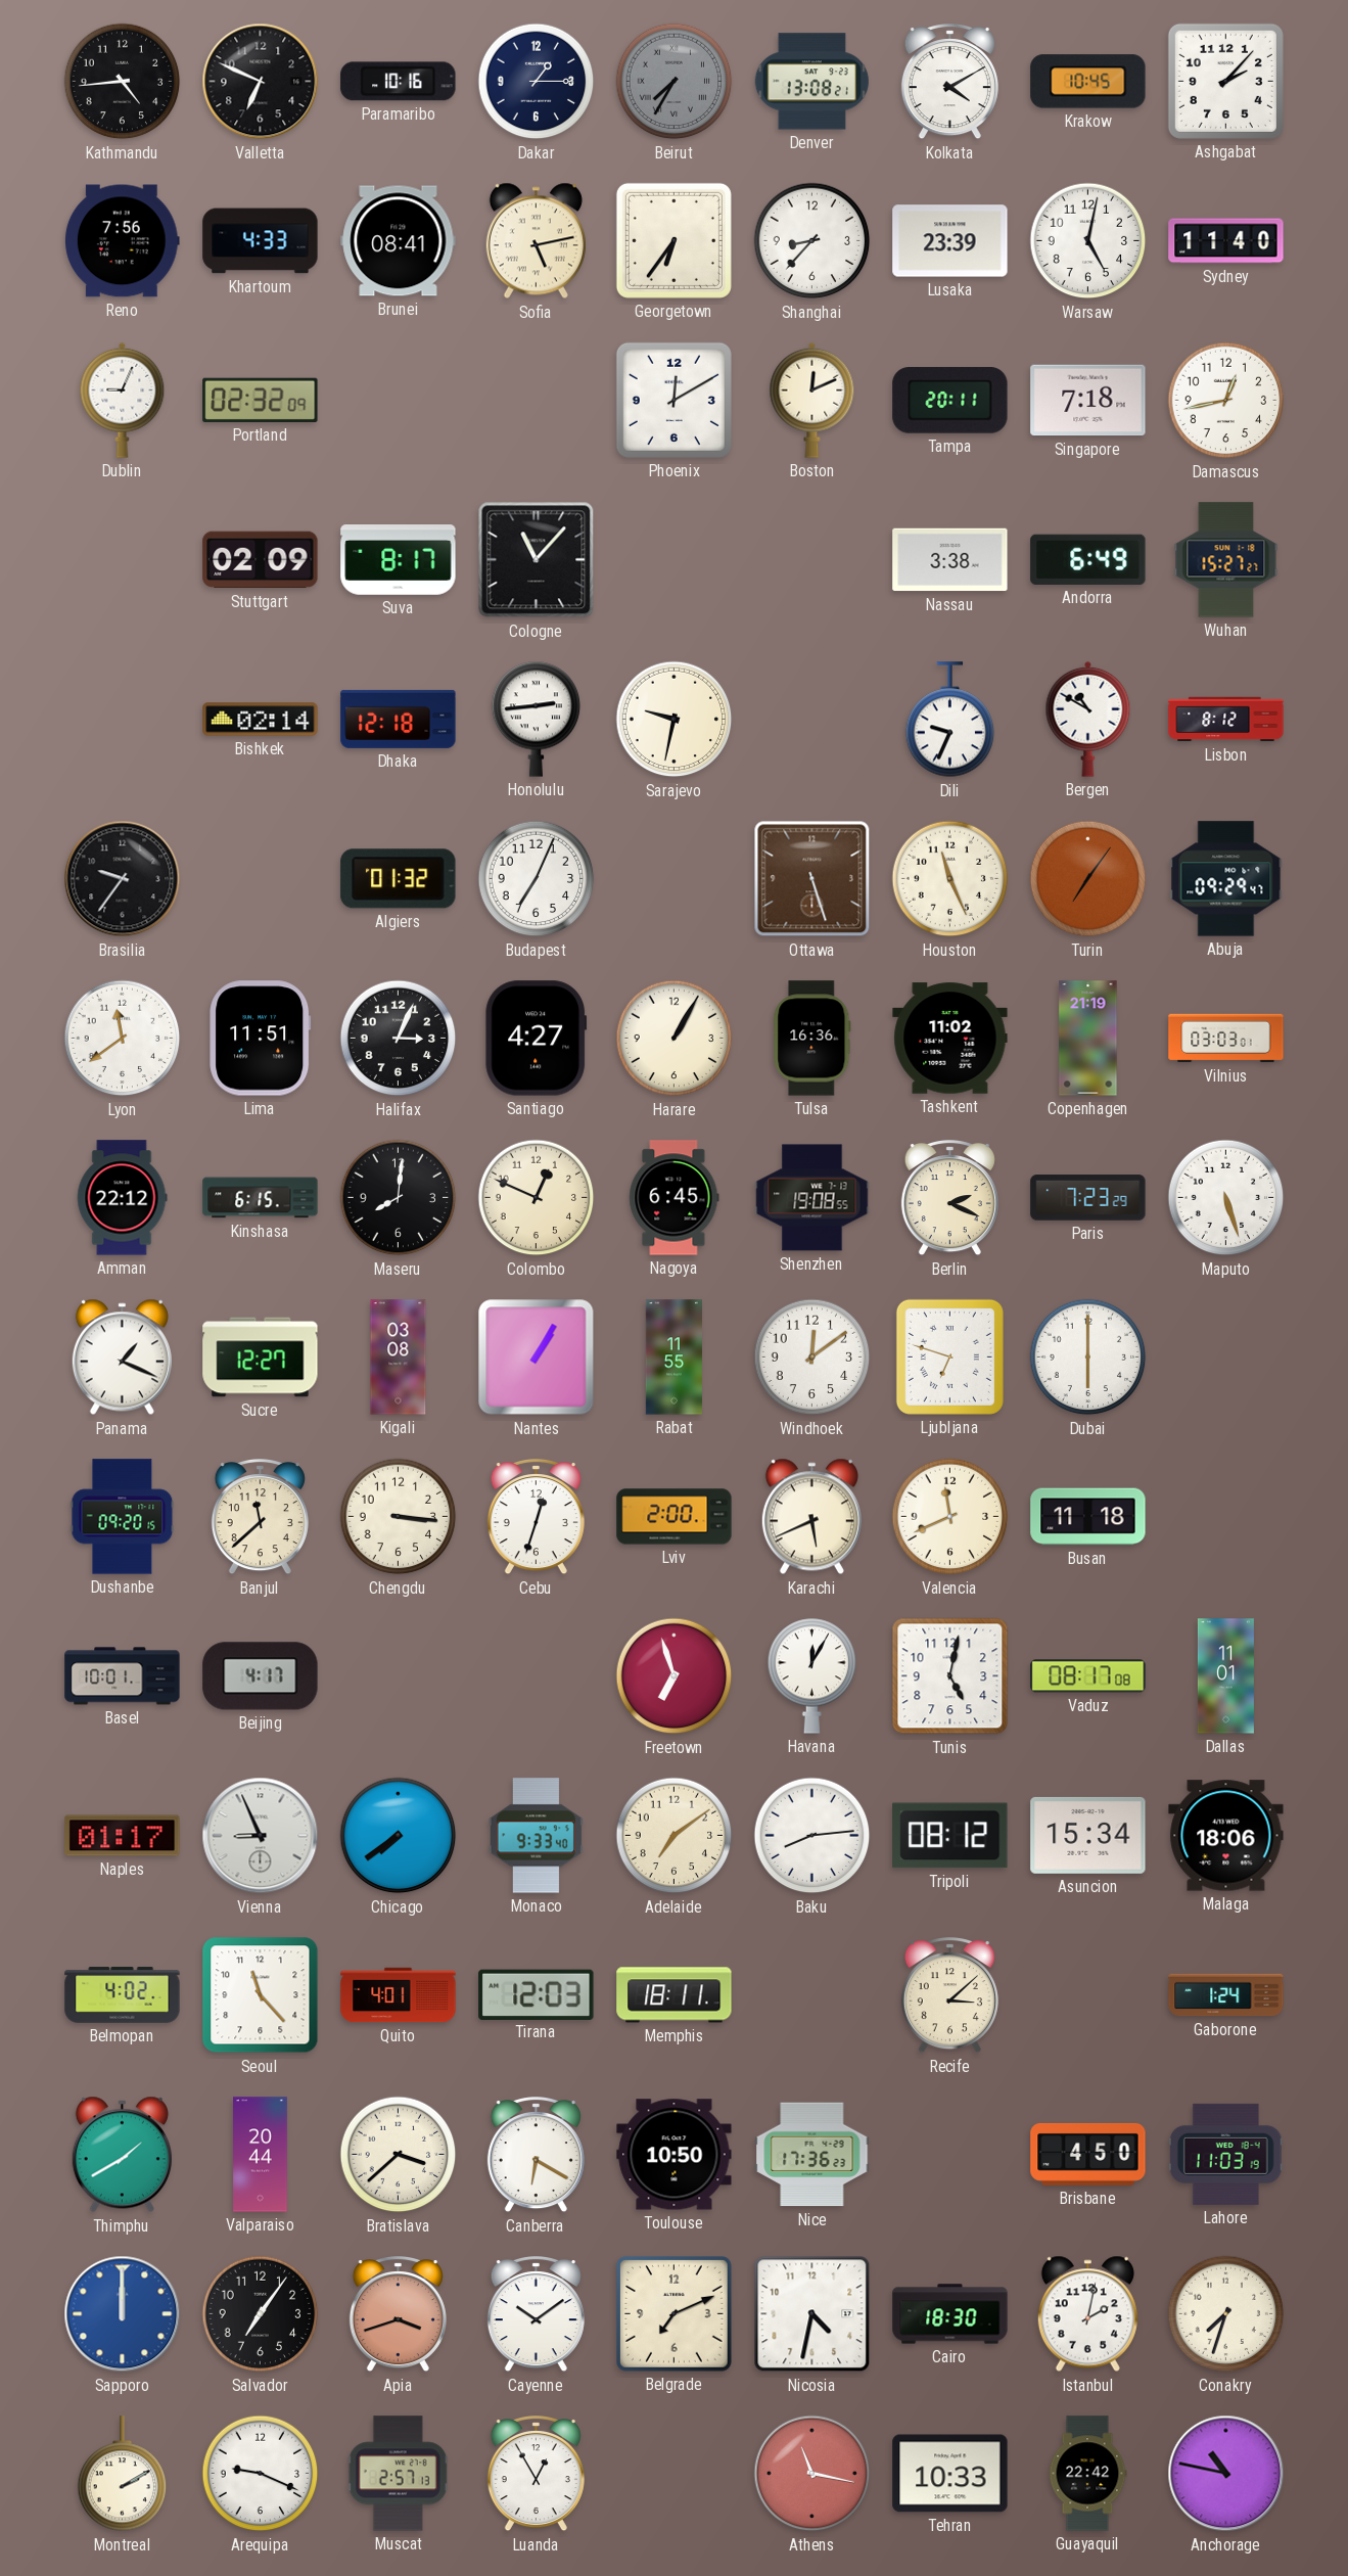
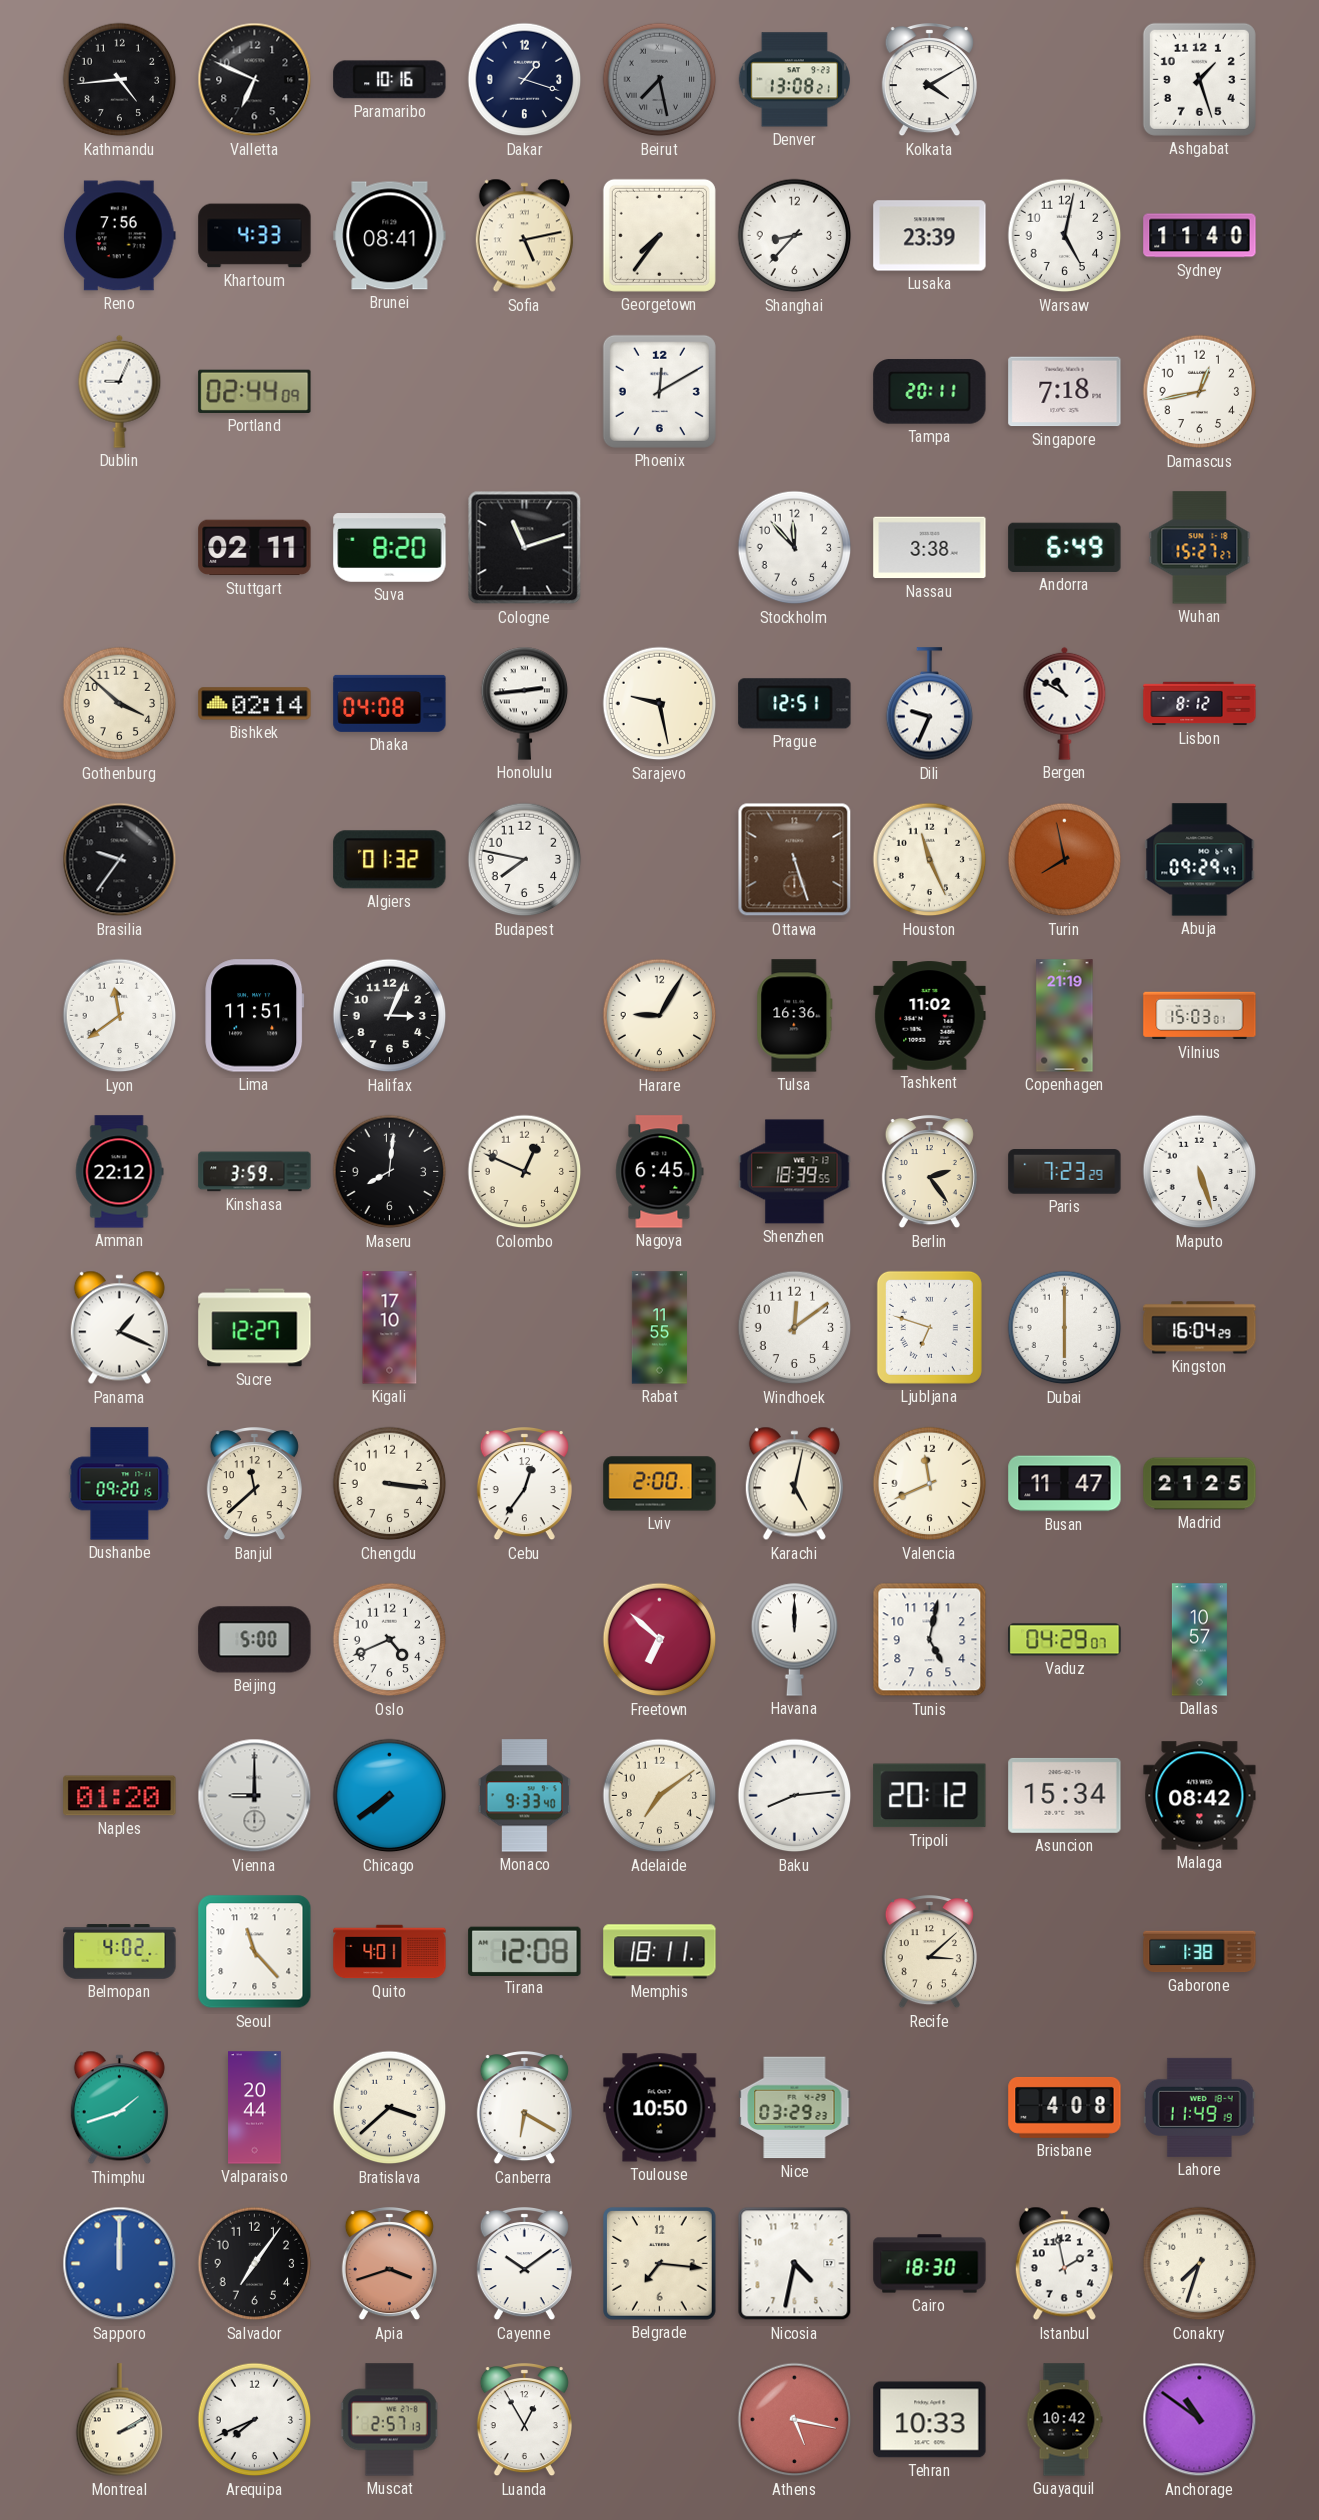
Dakar: 1:15 -> 1:18
Beirut: 7:35 -> 7:28
Krakow: 10:45 -> none
Ashgabat: 2:07 -> 1:27
Georgetown: 6:36 -> 7:36
Portland: 02:32 -> 02:44
Boston: 12:11 -> none
Stuttgart: 02:09 -> 02:11
Suva: 8:17 -> 8:20
Cologne: 11:07 -> 11:12
Stockholm: none -> 11:53
Gothenburg: none -> 3:52
Dhaka: 12:18 -> 04:08
Sarajevo: 9:32 -> 9:28
Prague: none -> 12:51
Budapest: 7:04 -> 7:47
Turin: 7:06 -> 7:58
Santiago: 4:27 -> none
Harare: 1:05 -> 9:05
Vilnius: 03:03 -> 15:03
Kinshasa: 6:15 -> 3:59
Shenzhen: 19:08 -> 18:39
Berlin: 2:19 -> 2:24
Kigali: 03:08 -> 17:10
Nantes: 1:05 -> none
Kingston: none -> 16:04
Cebu: 12:33 -> 12:36
Karachi: 5:41 -> 5:02
Busan: 11:18 -> 11:47
Madrid: none -> 21:25
Basel: 10:01 -> none
Beijing: 4:17 -> 5:00
Oslo: none -> 4:41
Freetown: 6:57 -> 6:52
Havana: 12:05 -> 12:00
Vaduz: 08:17 -> 04:29
Dallas: 11:01 -> 10:57
Naples: 01:17 -> 01:20
Vienna: 8:56 -> 9:00
Tripoli: 08:12 -> 20:12
Malaga: 18:06 -> 08:42
Tirana: 12:03 -> 12:08
Gaborone: 1:24 -> 1:38
Thimphu: 1:40 -> 1:42
Nice: 17:36 -> 03:29
Brisbane: 4:50 -> 4:08
Lahore: 11:03 -> 11:49
Belgrade: 7:11 -> 7:16
Istanbul: 2:02 -> 1:58
Arequipa: 9:19 -> 7:41
Athens: 11:17 -> 5:17
Guayaquil: 22:42 -> 10:42
Anchorage: 10:47 -> 10:51
